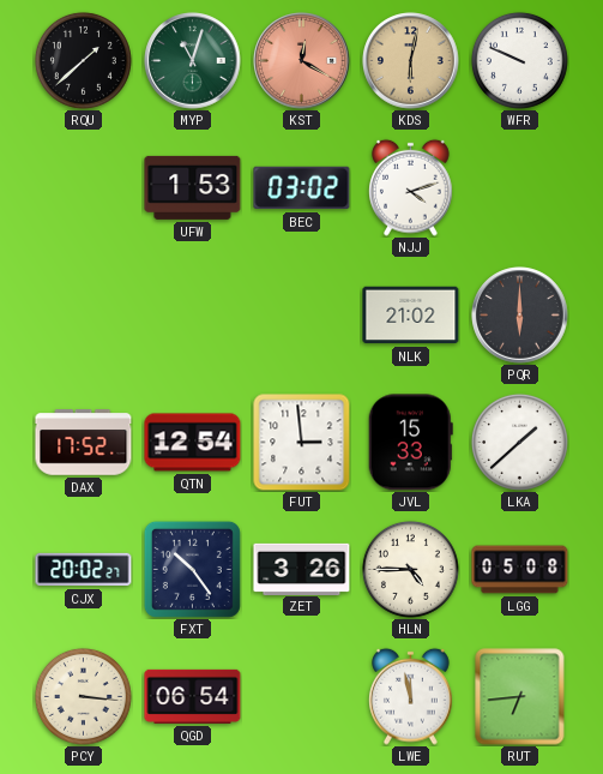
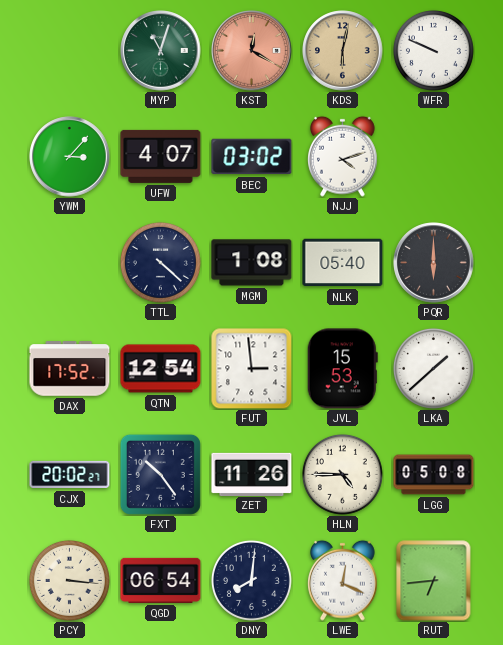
RQU: 1:38 -> none
YWM: none -> 3:07
UFW: 1:53 -> 4:07
TTL: none -> 4:22
MGM: none -> 1:08
NLK: 21:02 -> 05:40
JVL: 15:33 -> 15:53
ZET: 3:26 -> 11:26
DNY: none -> 8:01
LWE: 11:58 -> 12:19
